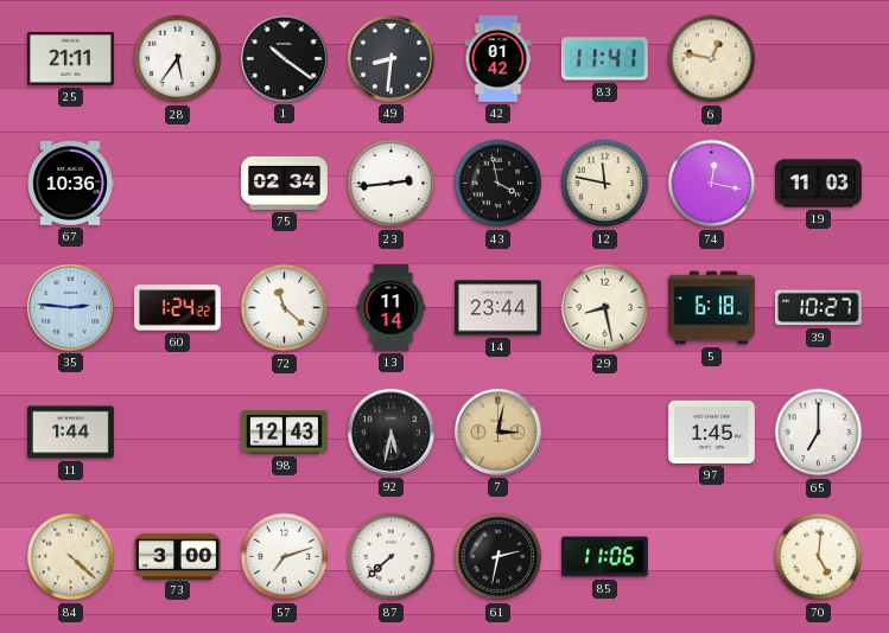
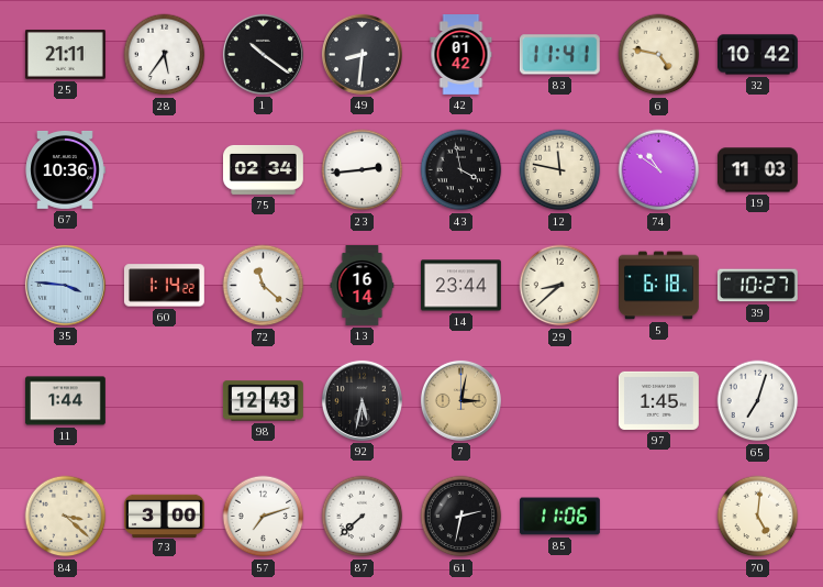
6: 12:47 -> 4:47
32: none -> 10:42
74: 12:17 -> 10:51
35: 2:46 -> 3:46
60: 1:24 -> 1:14
13: 11:14 -> 16:14
29: 8:28 -> 8:38
65: 7:00 -> 7:03
84: 4:22 -> 3:22
